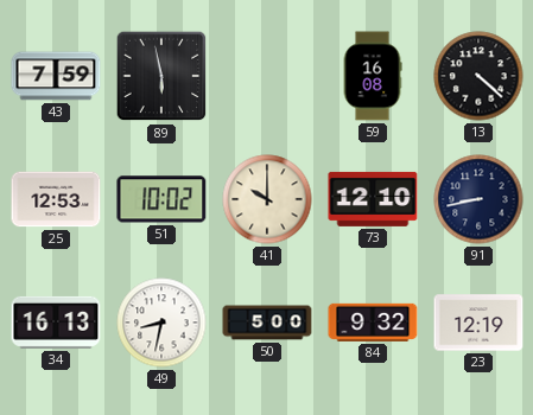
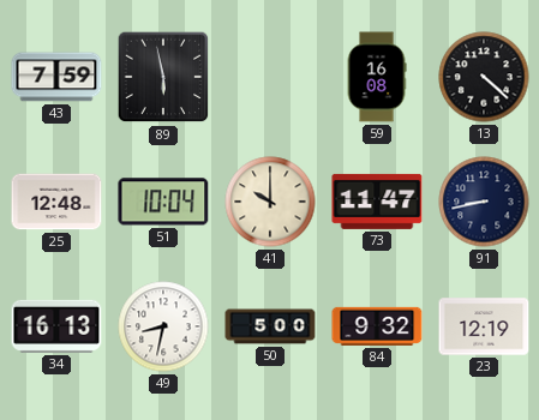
25: 12:53 -> 12:48
51: 10:02 -> 10:04
73: 12:10 -> 11:47
